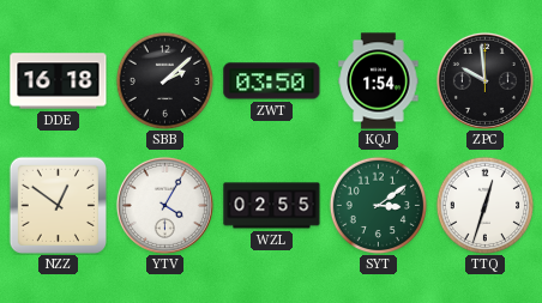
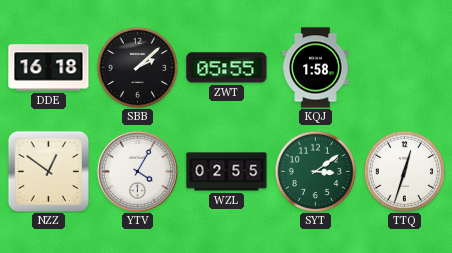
ZWT: 03:50 -> 05:55
KQJ: 1:54 -> 1:58
ZPC: 9:59 -> none
